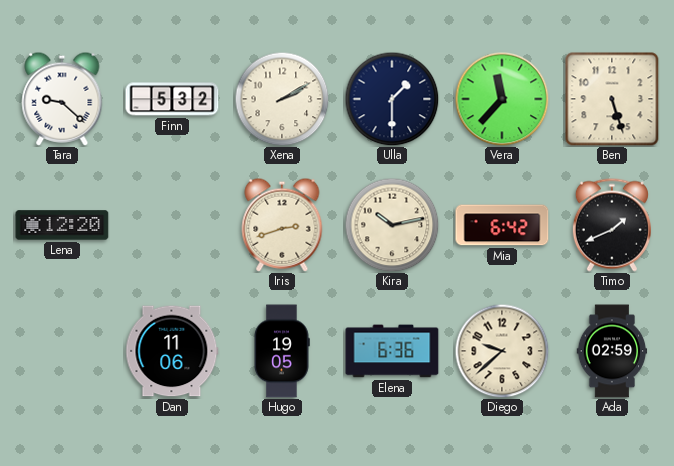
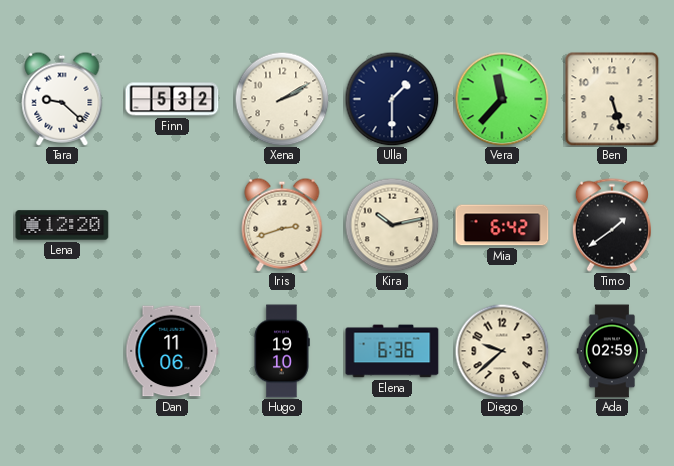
Timo: 1:41 -> 1:39
Hugo: 19:05 -> 19:10
